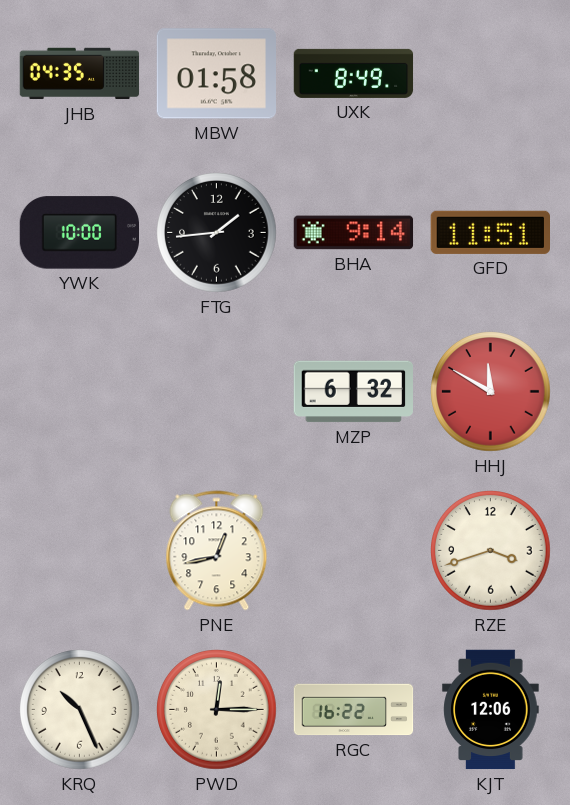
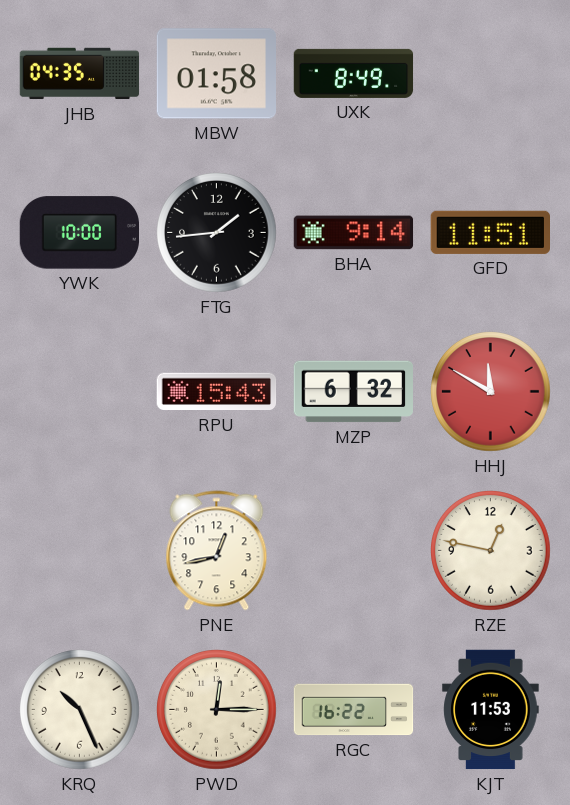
RPU: none -> 15:43
RZE: 3:42 -> 12:47
KJT: 12:06 -> 11:53
